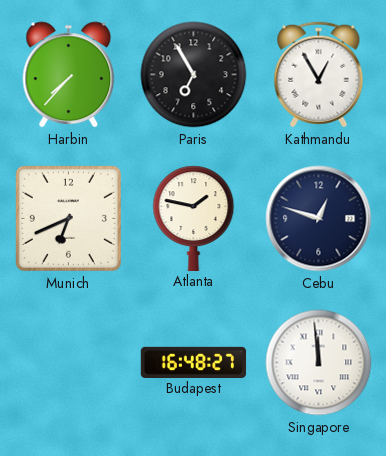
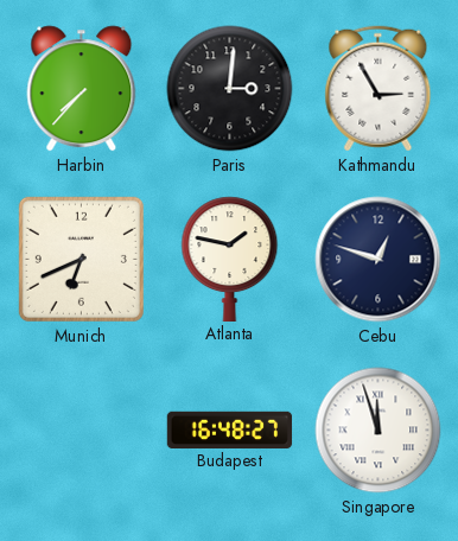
Paris: 6:55 -> 3:01
Kathmandu: 12:55 -> 2:55
Singapore: 11:59 -> 11:57
